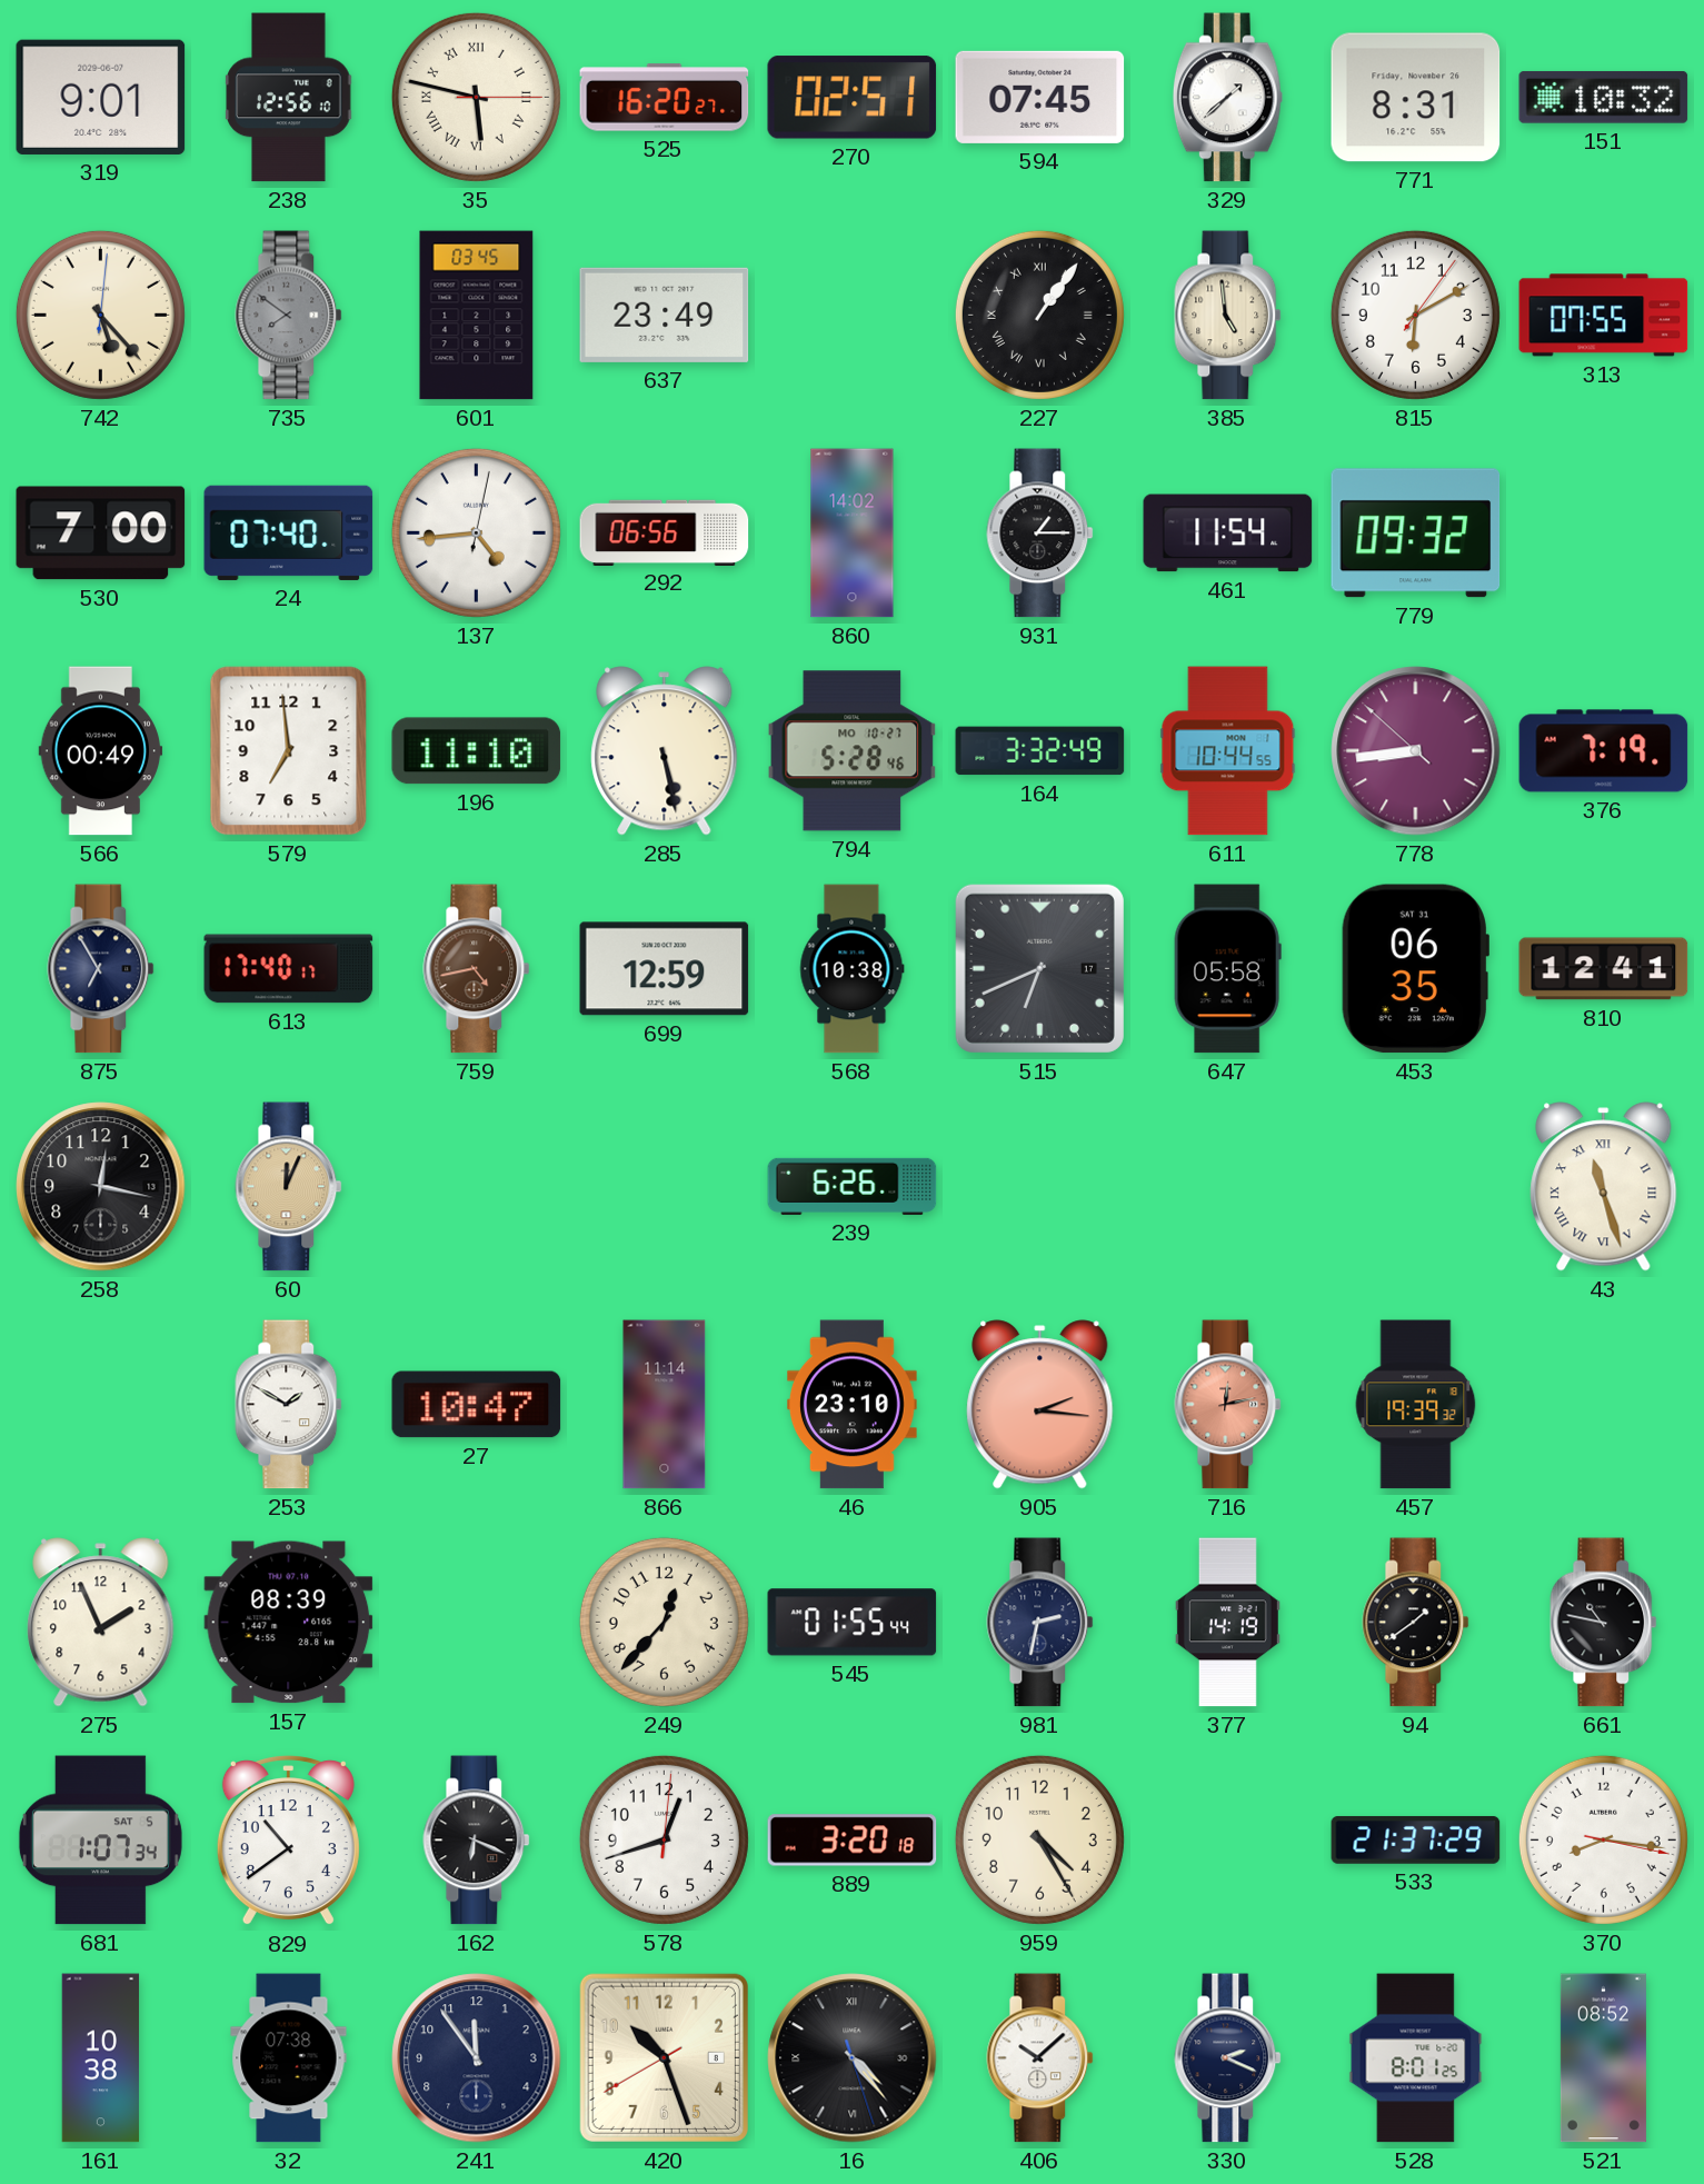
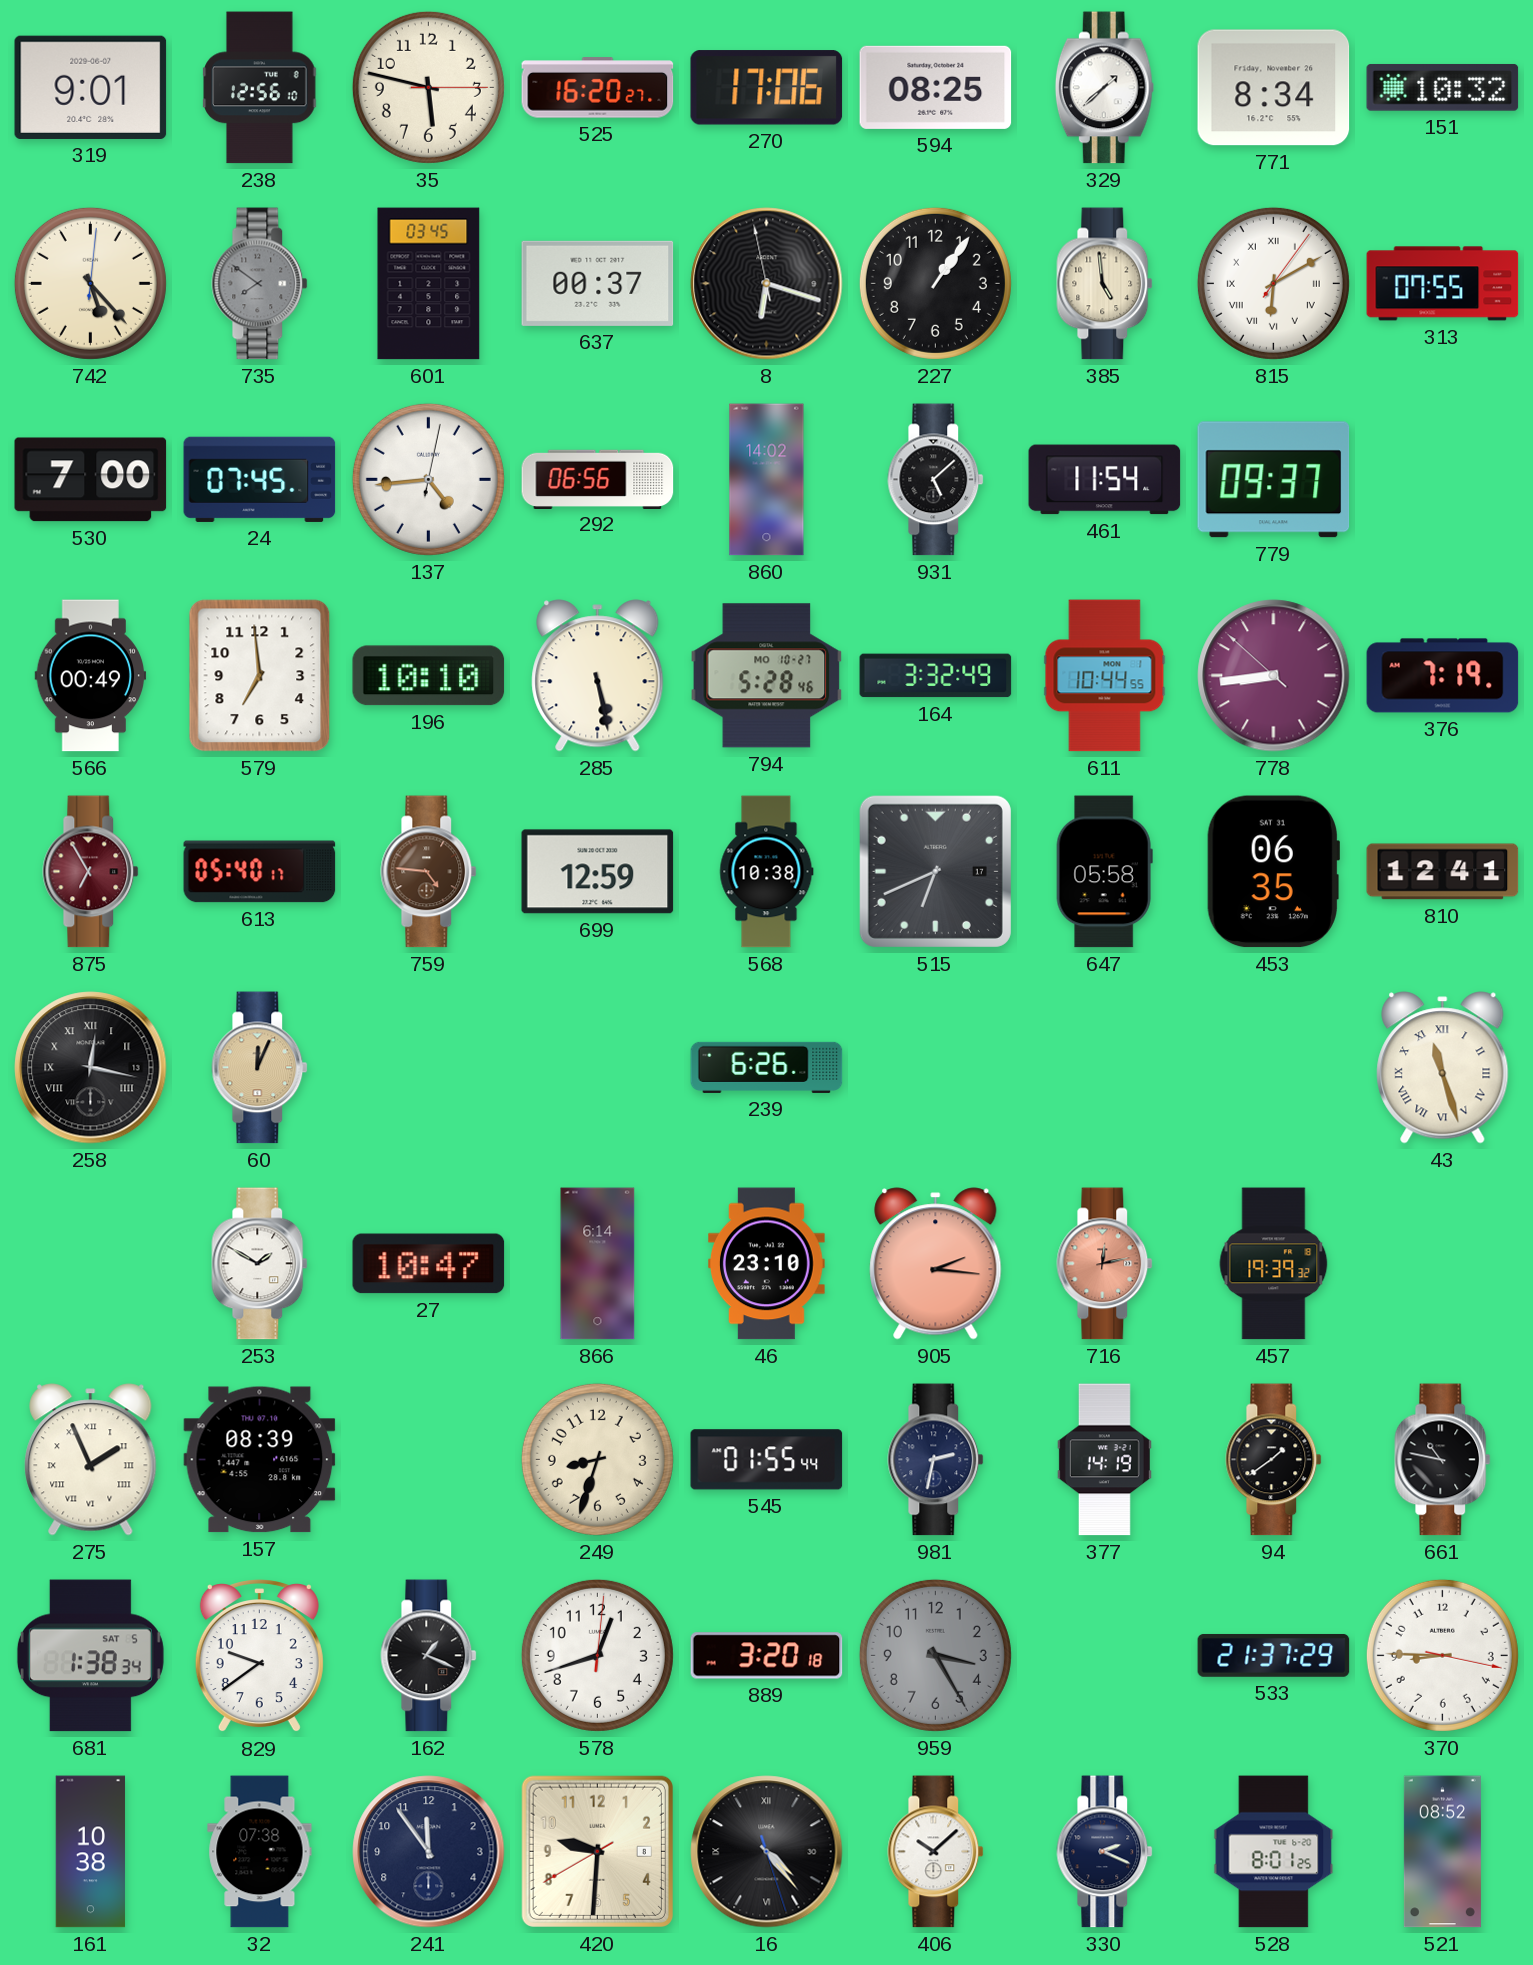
35 numerals: Roman -> Arabic
270: 02:51 -> 17:06
594: 07:45 -> 08:25
771: 8:31 -> 8:34
637: 23:49 -> 00:37
8: none -> 6:17
227 numerals: Roman -> Arabic
815 numerals: Arabic -> Roman
24: 07:40 -> 07:45
931: 1:15 -> 5:08
779: 09:32 -> 09:37
196: 11:10 -> 10:10
875 dial: navy -> burgundy
613: 17:40 -> 05:40
759: 4:43 -> 4:46
258 numerals: Arabic -> Roman
866: 11:14 -> 6:14
275 numerals: Arabic -> Roman
249: 12:37 -> 8:33
681: 1:07 -> 1:38
829: 10:39 -> 9:39
162: 6:19 -> 1:19
959: 4:25 -> 3:25
959 dial: cream -> grey
370: 8:16 -> 8:45
420: 10:26 -> 9:30
